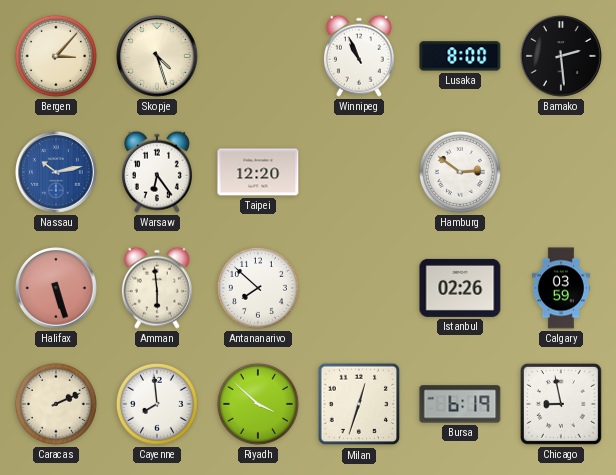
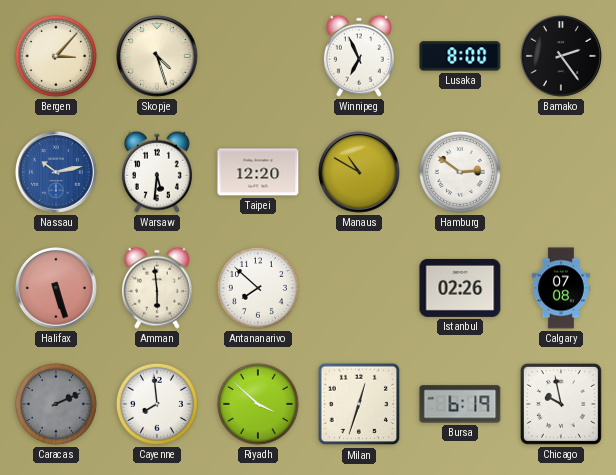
Winnipeg: 10:56 -> 6:56
Bamako: 2:29 -> 2:24
Warsaw: 6:24 -> 5:31
Manaus: none -> 10:50
Calgary: 03:59 -> 07:08
Caracas dial: cream -> grey
Chicago: 8:58 -> 9:58
